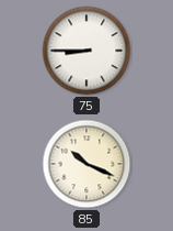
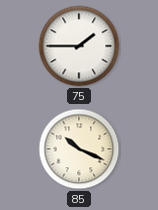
75: 8:45 -> 1:45
